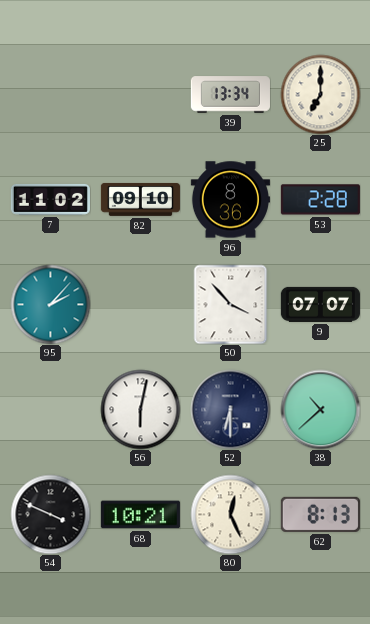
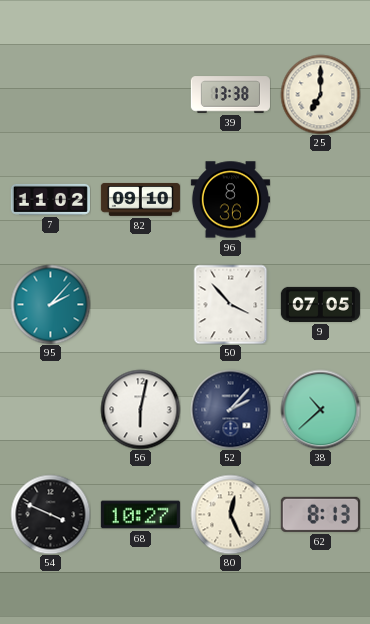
39: 13:34 -> 13:38
53: 2:28 -> none
9: 07:07 -> 07:05
52: 6:30 -> 2:07
68: 10:21 -> 10:27
